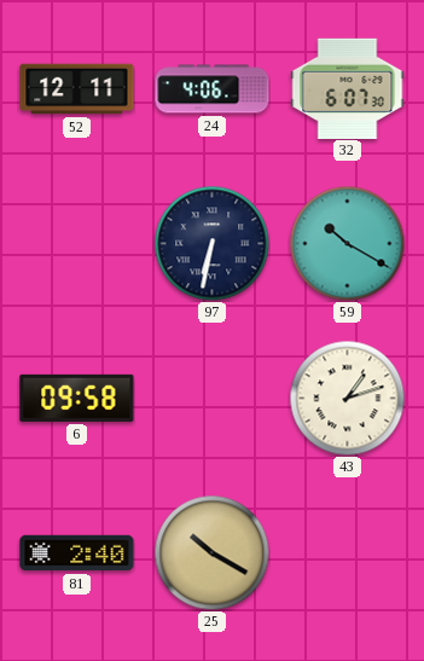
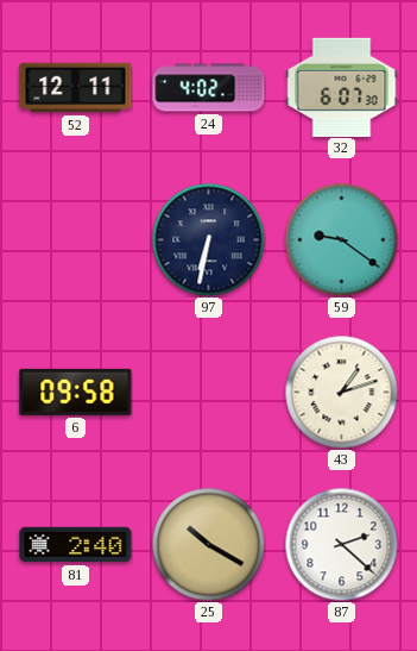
24: 4:06 -> 4:02
59: 10:20 -> 9:21
87: none -> 2:22
